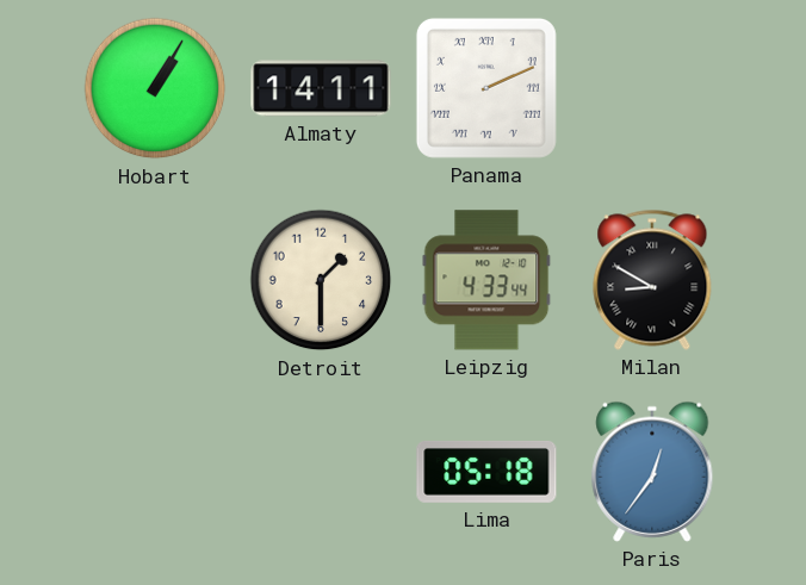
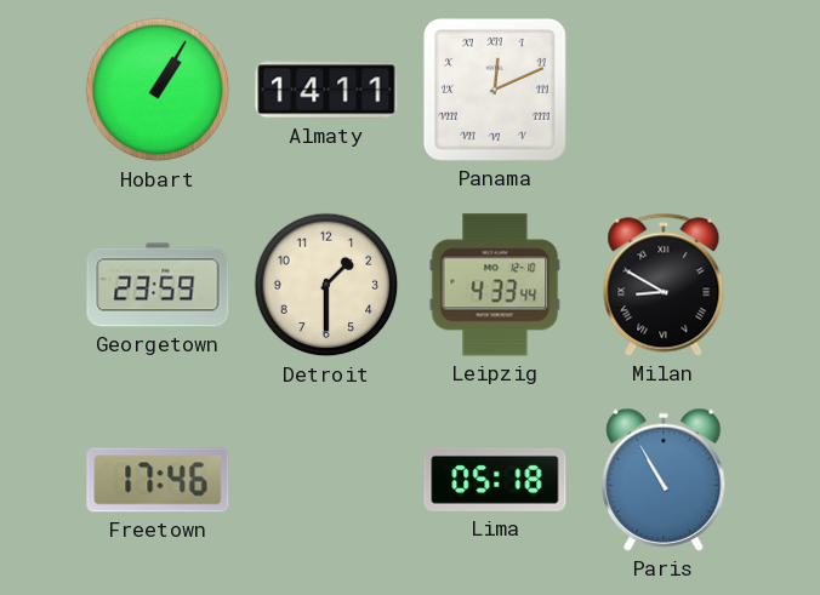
Panama: 2:11 -> 12:11
Georgetown: none -> 23:59
Freetown: none -> 17:46
Paris: 12:36 -> 10:55
